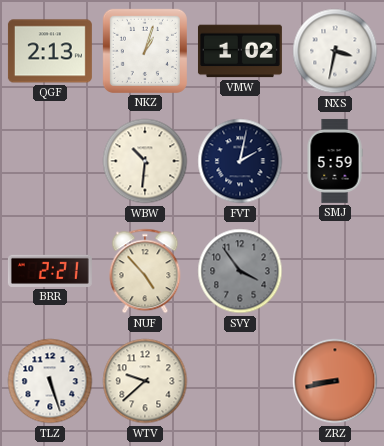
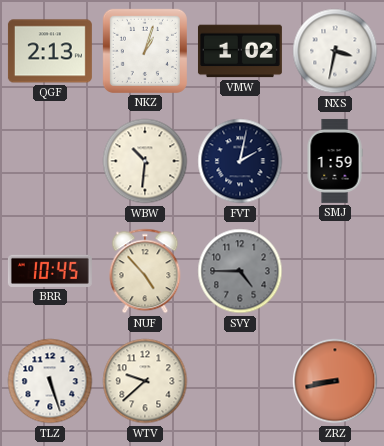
SMJ: 5:59 -> 1:59
BRR: 2:21 -> 10:45
SVY: 3:54 -> 4:45
